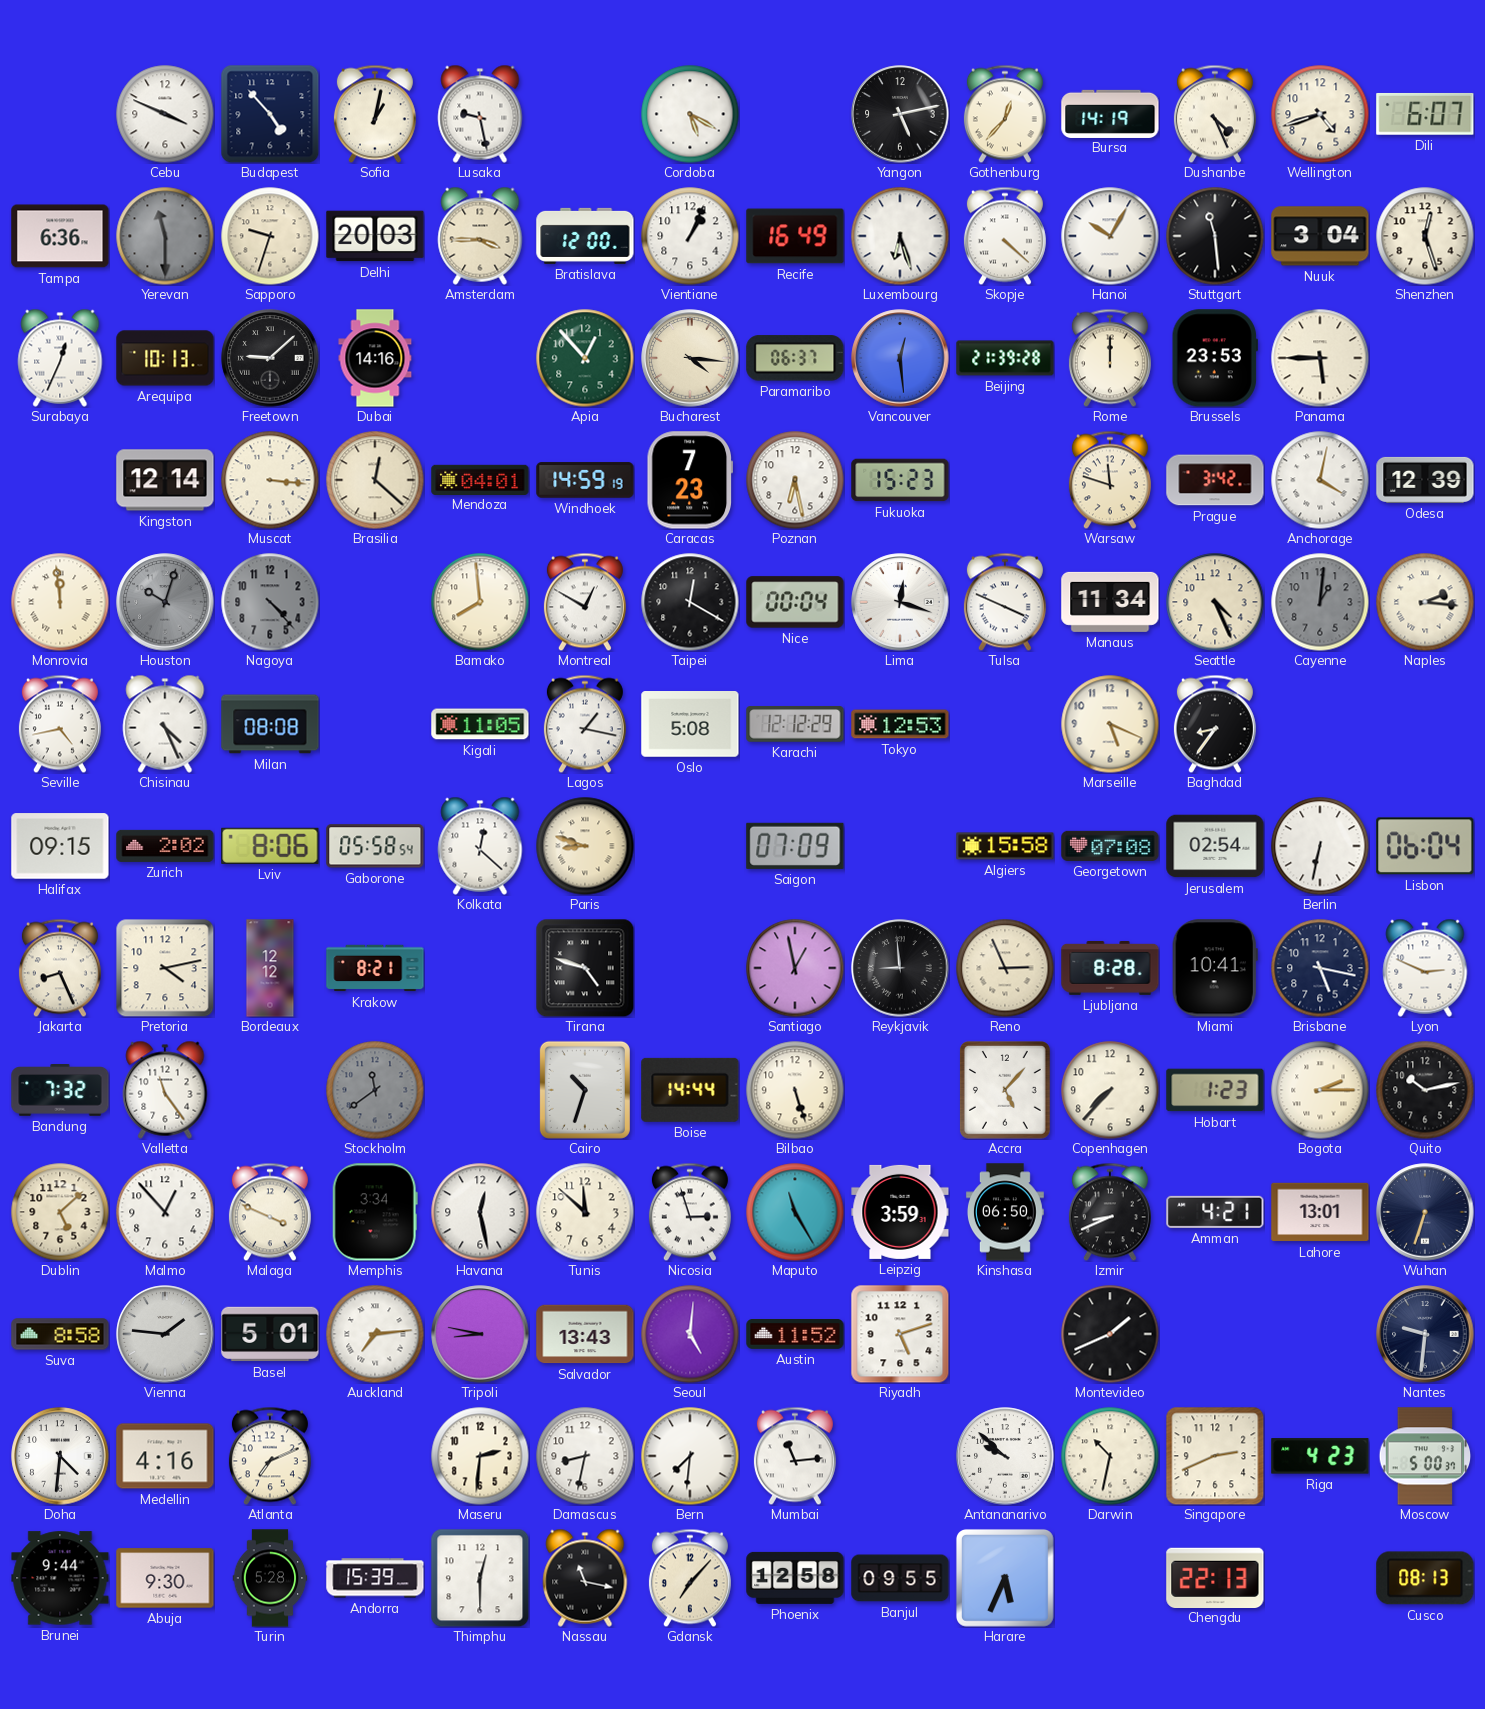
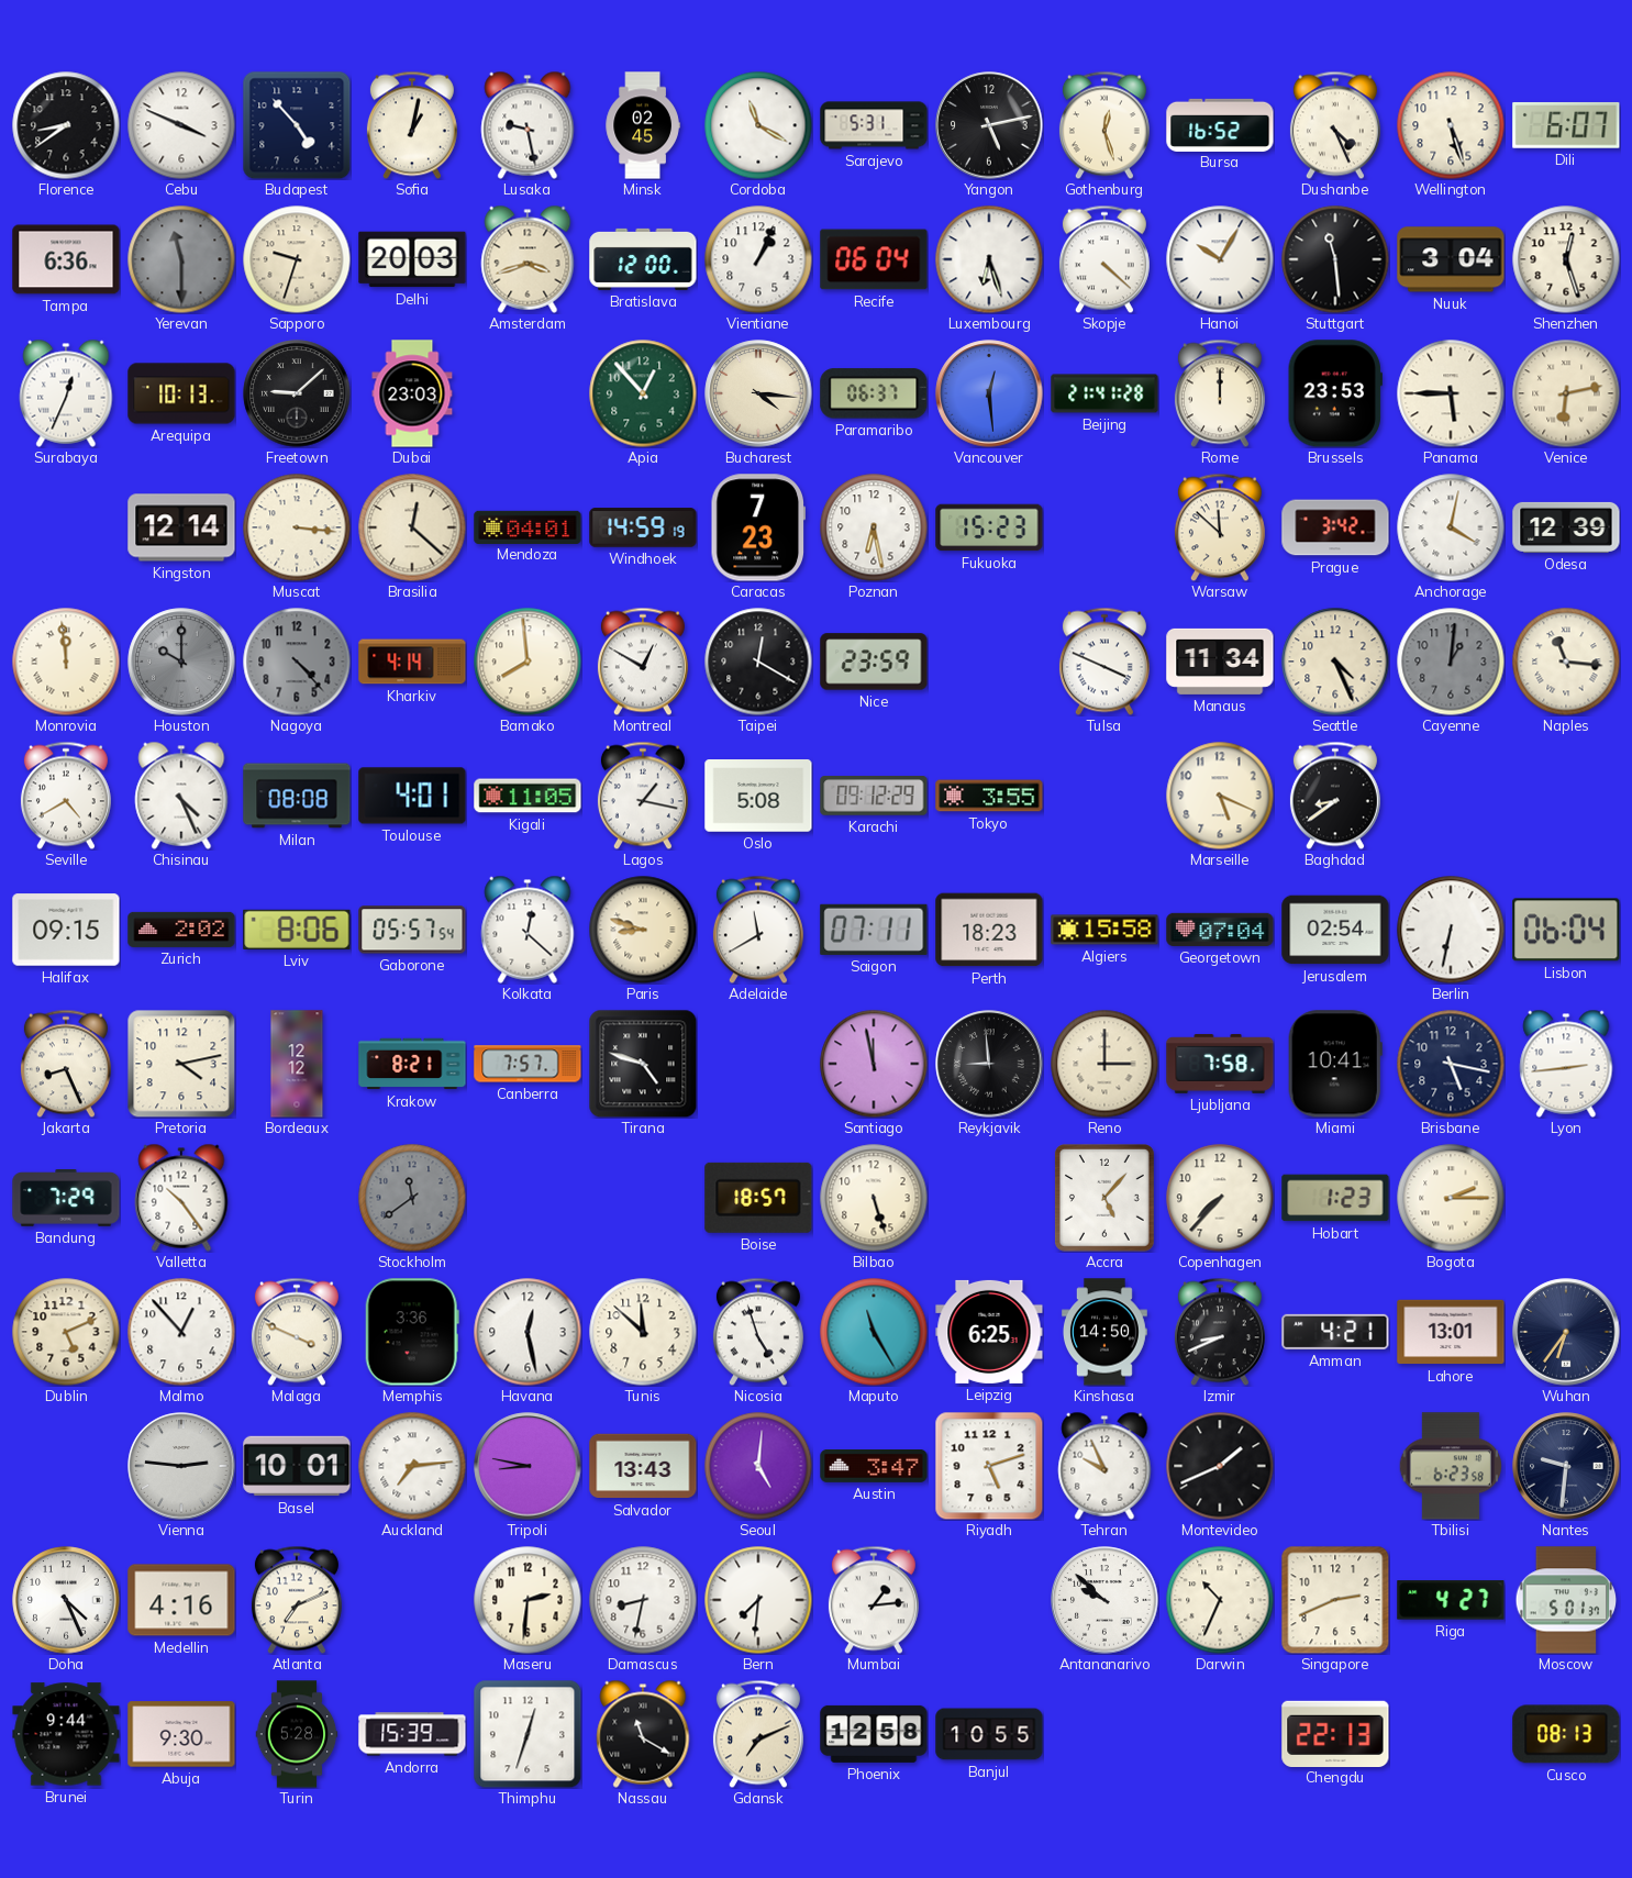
Florence: none -> 8:39
Minsk: none -> 02:45
Cordoba: 5:20 -> 11:20
Sarajevo: none -> 5:31
Gothenburg: 12:37 -> 12:27
Bursa: 14:19 -> 16:52
Wellington: 4:42 -> 5:27
Amsterdam: 3:45 -> 3:42
Recife: 16:49 -> 06:04
Dubai: 14:16 -> 23:03
Beijing: 21:39 -> 21:41
Venice: none -> 6:13
Warsaw: 11:48 -> 11:52
Houston: 10:03 -> 10:00
Kharkiv: none -> 4:14
Nice: 00:04 -> 23:59
Lima: 12:18 -> none
Naples: 2:16 -> 11:16
Seville: 4:43 -> 4:40
Toulouse: none -> 4:01
Karachi: 12:12 -> 09:12
Tokyo: 12:53 -> 3:55
Baghdad: 8:36 -> 8:39
Gaborone: 05:58 -> 05:57
Adelaide: none -> 11:40
Saigon: 07:09 -> 07:11
Perth: none -> 18:23
Georgetown: 07:08 -> 07:04
Canberra: none -> 7:57
Santiago: 12:58 -> 11:58
Reno: 2:56 -> 3:00
Ljubljana: 8:28 -> 7:58
Lyon: 2:49 -> 2:44
Bandung: 7:32 -> 7:29
Valletta: 11:24 -> 10:24
Cairo: 10:33 -> none
Boise: 14:44 -> 18:57
Quito: 10:13 -> none
Dublin: 5:08 -> 5:11
Memphis: 3:34 -> 3:36
Nicosia: 2:57 -> 4:57
Leipzig: 3:59 -> 6:25
Kinshasa: 06:50 -> 14:50
Wuhan: 6:33 -> 6:36
Suva: 8:58 -> none
Vienna: 1:46 -> 2:46
Basel: 5:01 -> 10:01
Austin: 11:52 -> 3:47
Tehran: none -> 9:56
Tbilisi: none -> 6:23
Doha: 4:31 -> 4:26
Mumbai: 11:14 -> 1:14
Darwin: 10:32 -> 10:34
Riga: 4:23 -> 4:27
Moscow: 5:00 -> 5:01
Thimphu: 12:30 -> 12:33
Nassau: 11:17 -> 11:20
Gdansk: 7:07 -> 7:11
Banjul: 09:55 -> 10:55
Harare: 5:34 -> none
